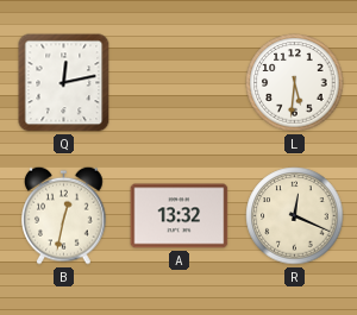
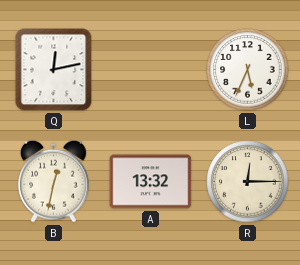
L: 5:31 -> 5:34
R: 12:19 -> 12:15
